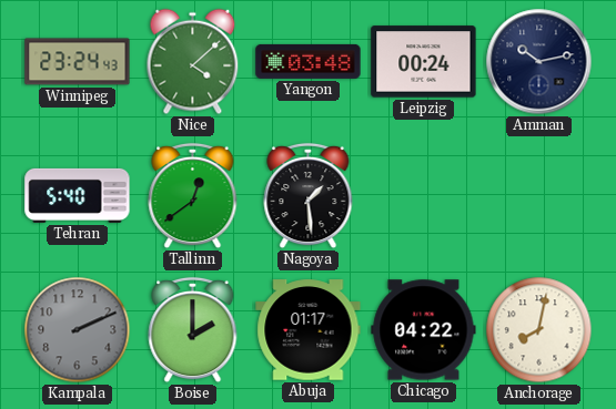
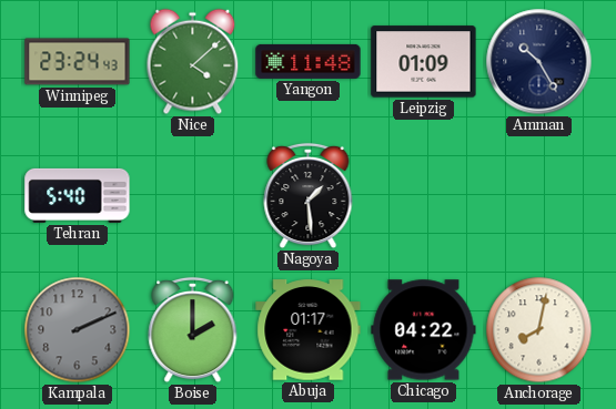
Yangon: 03:48 -> 11:48
Leipzig: 00:24 -> 01:09
Amman: 10:13 -> 10:25
Tallinn: 12:39 -> none
